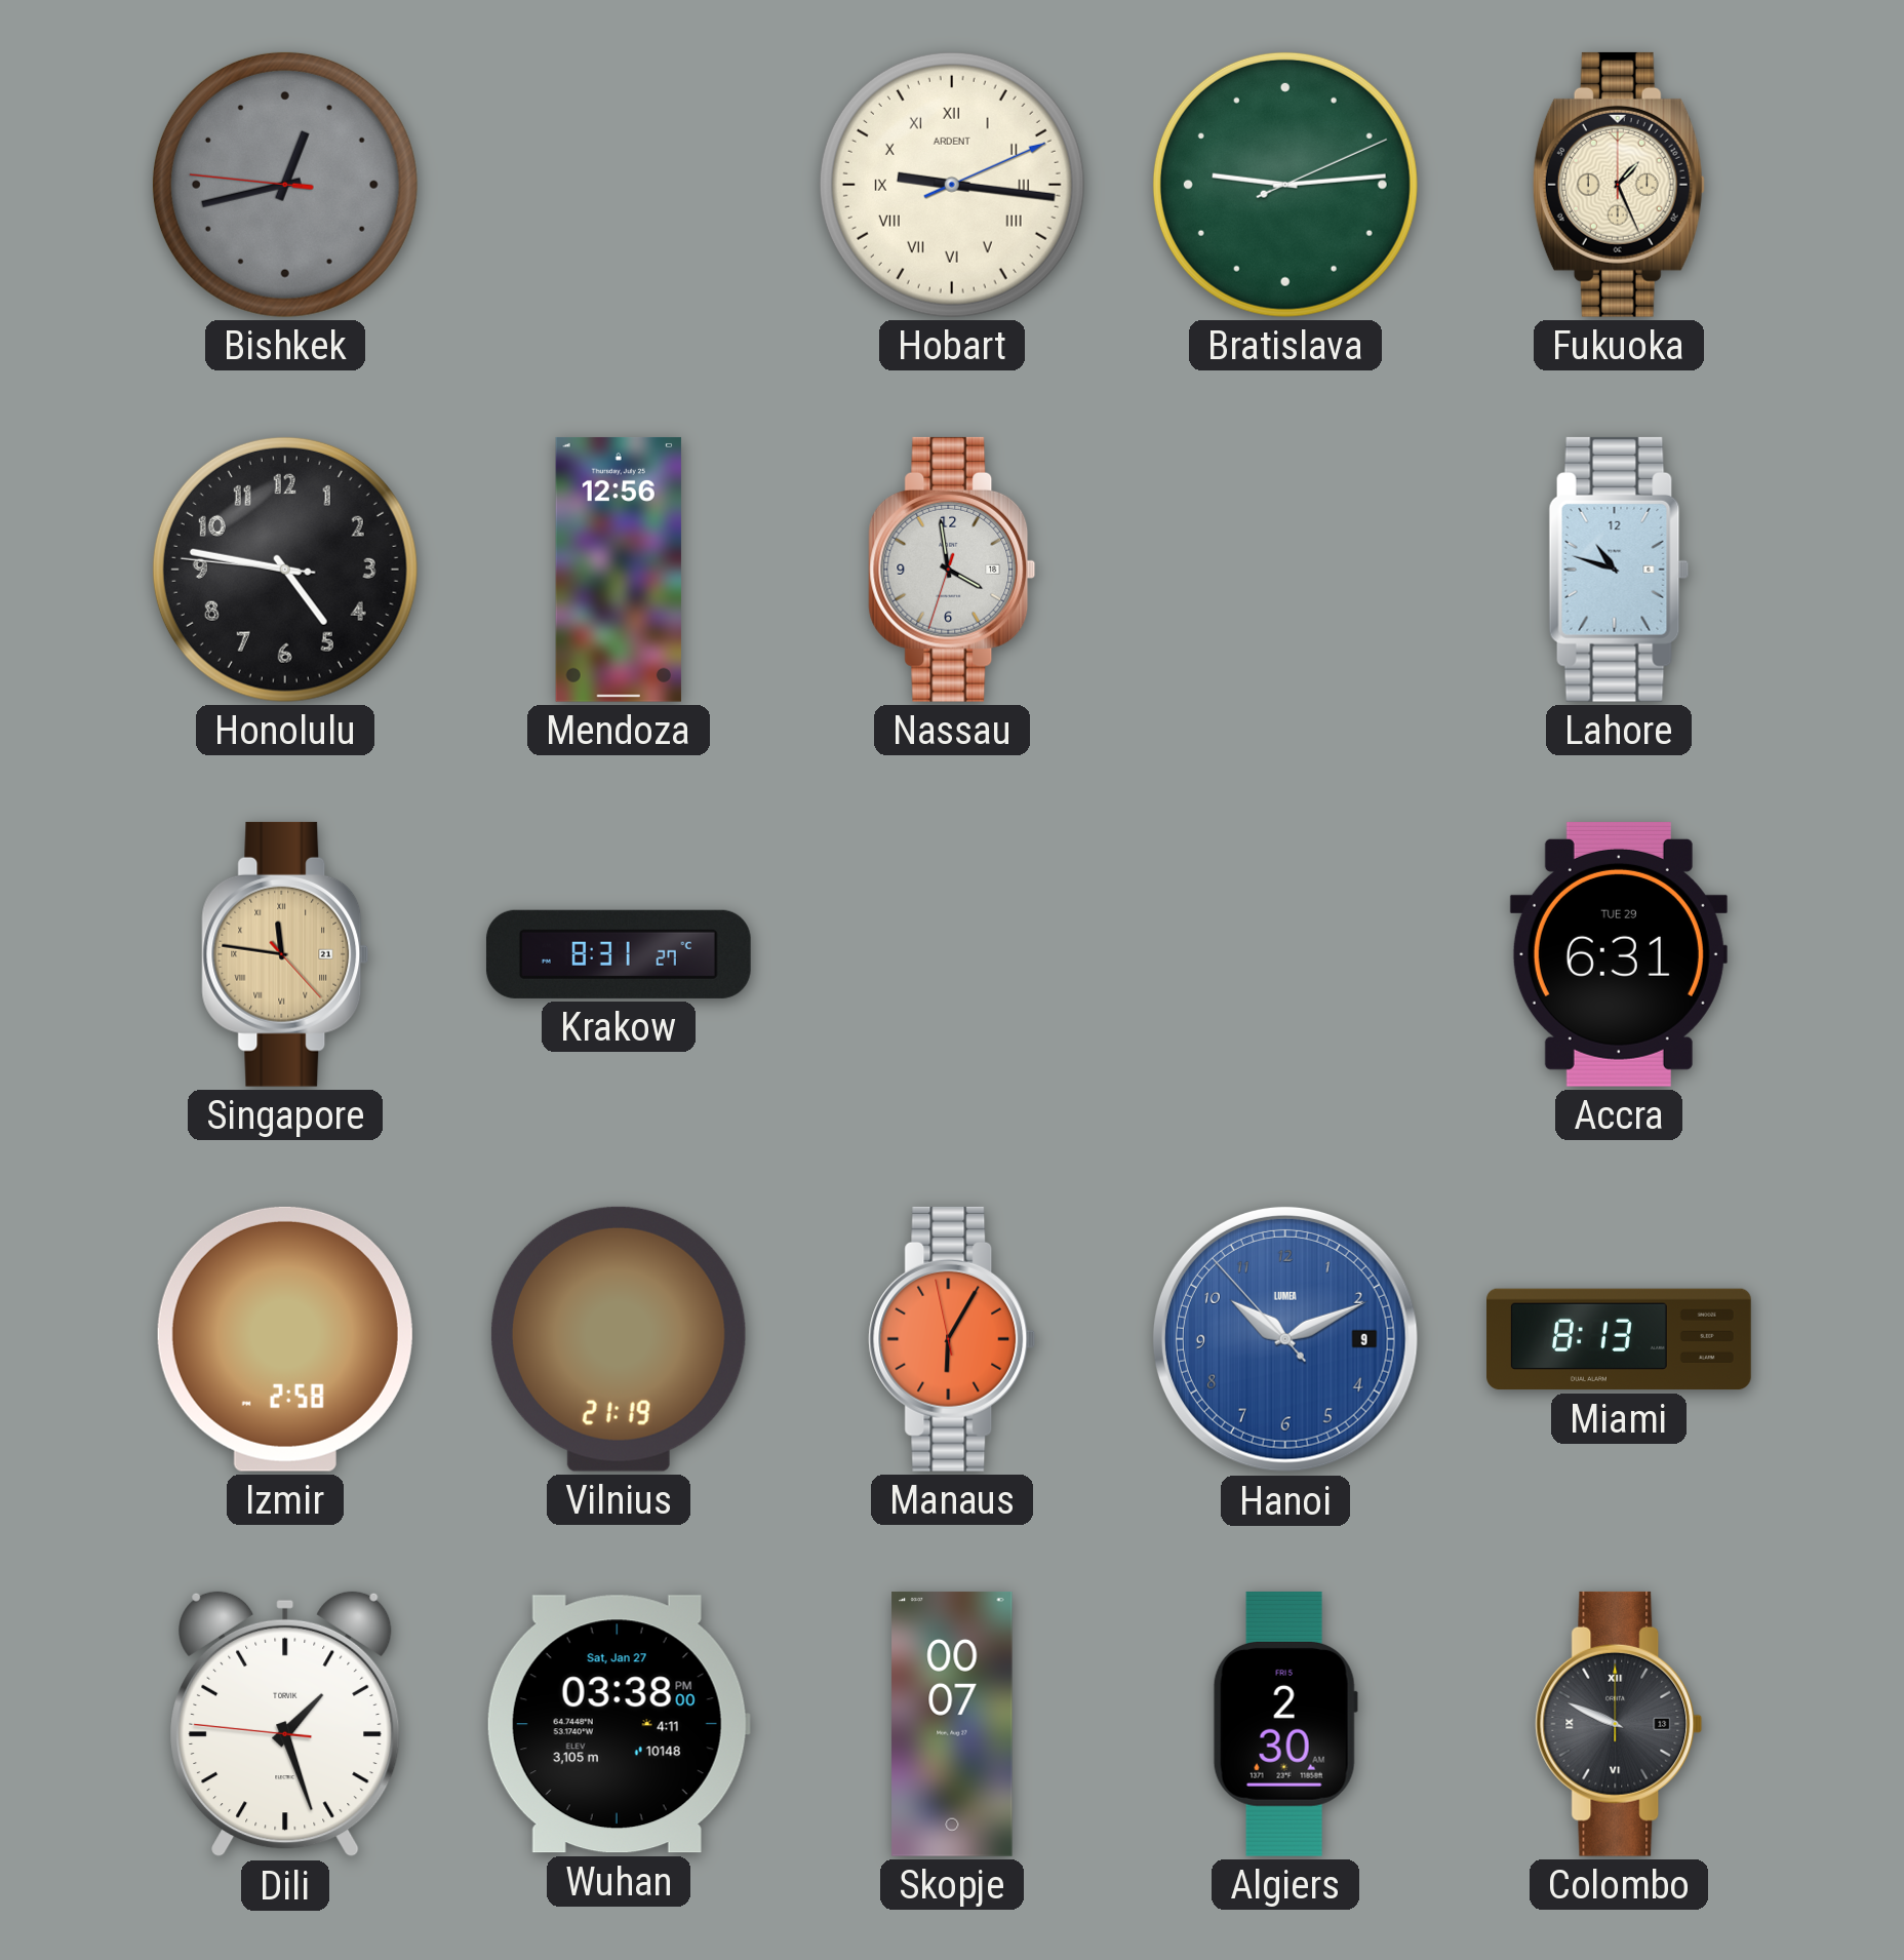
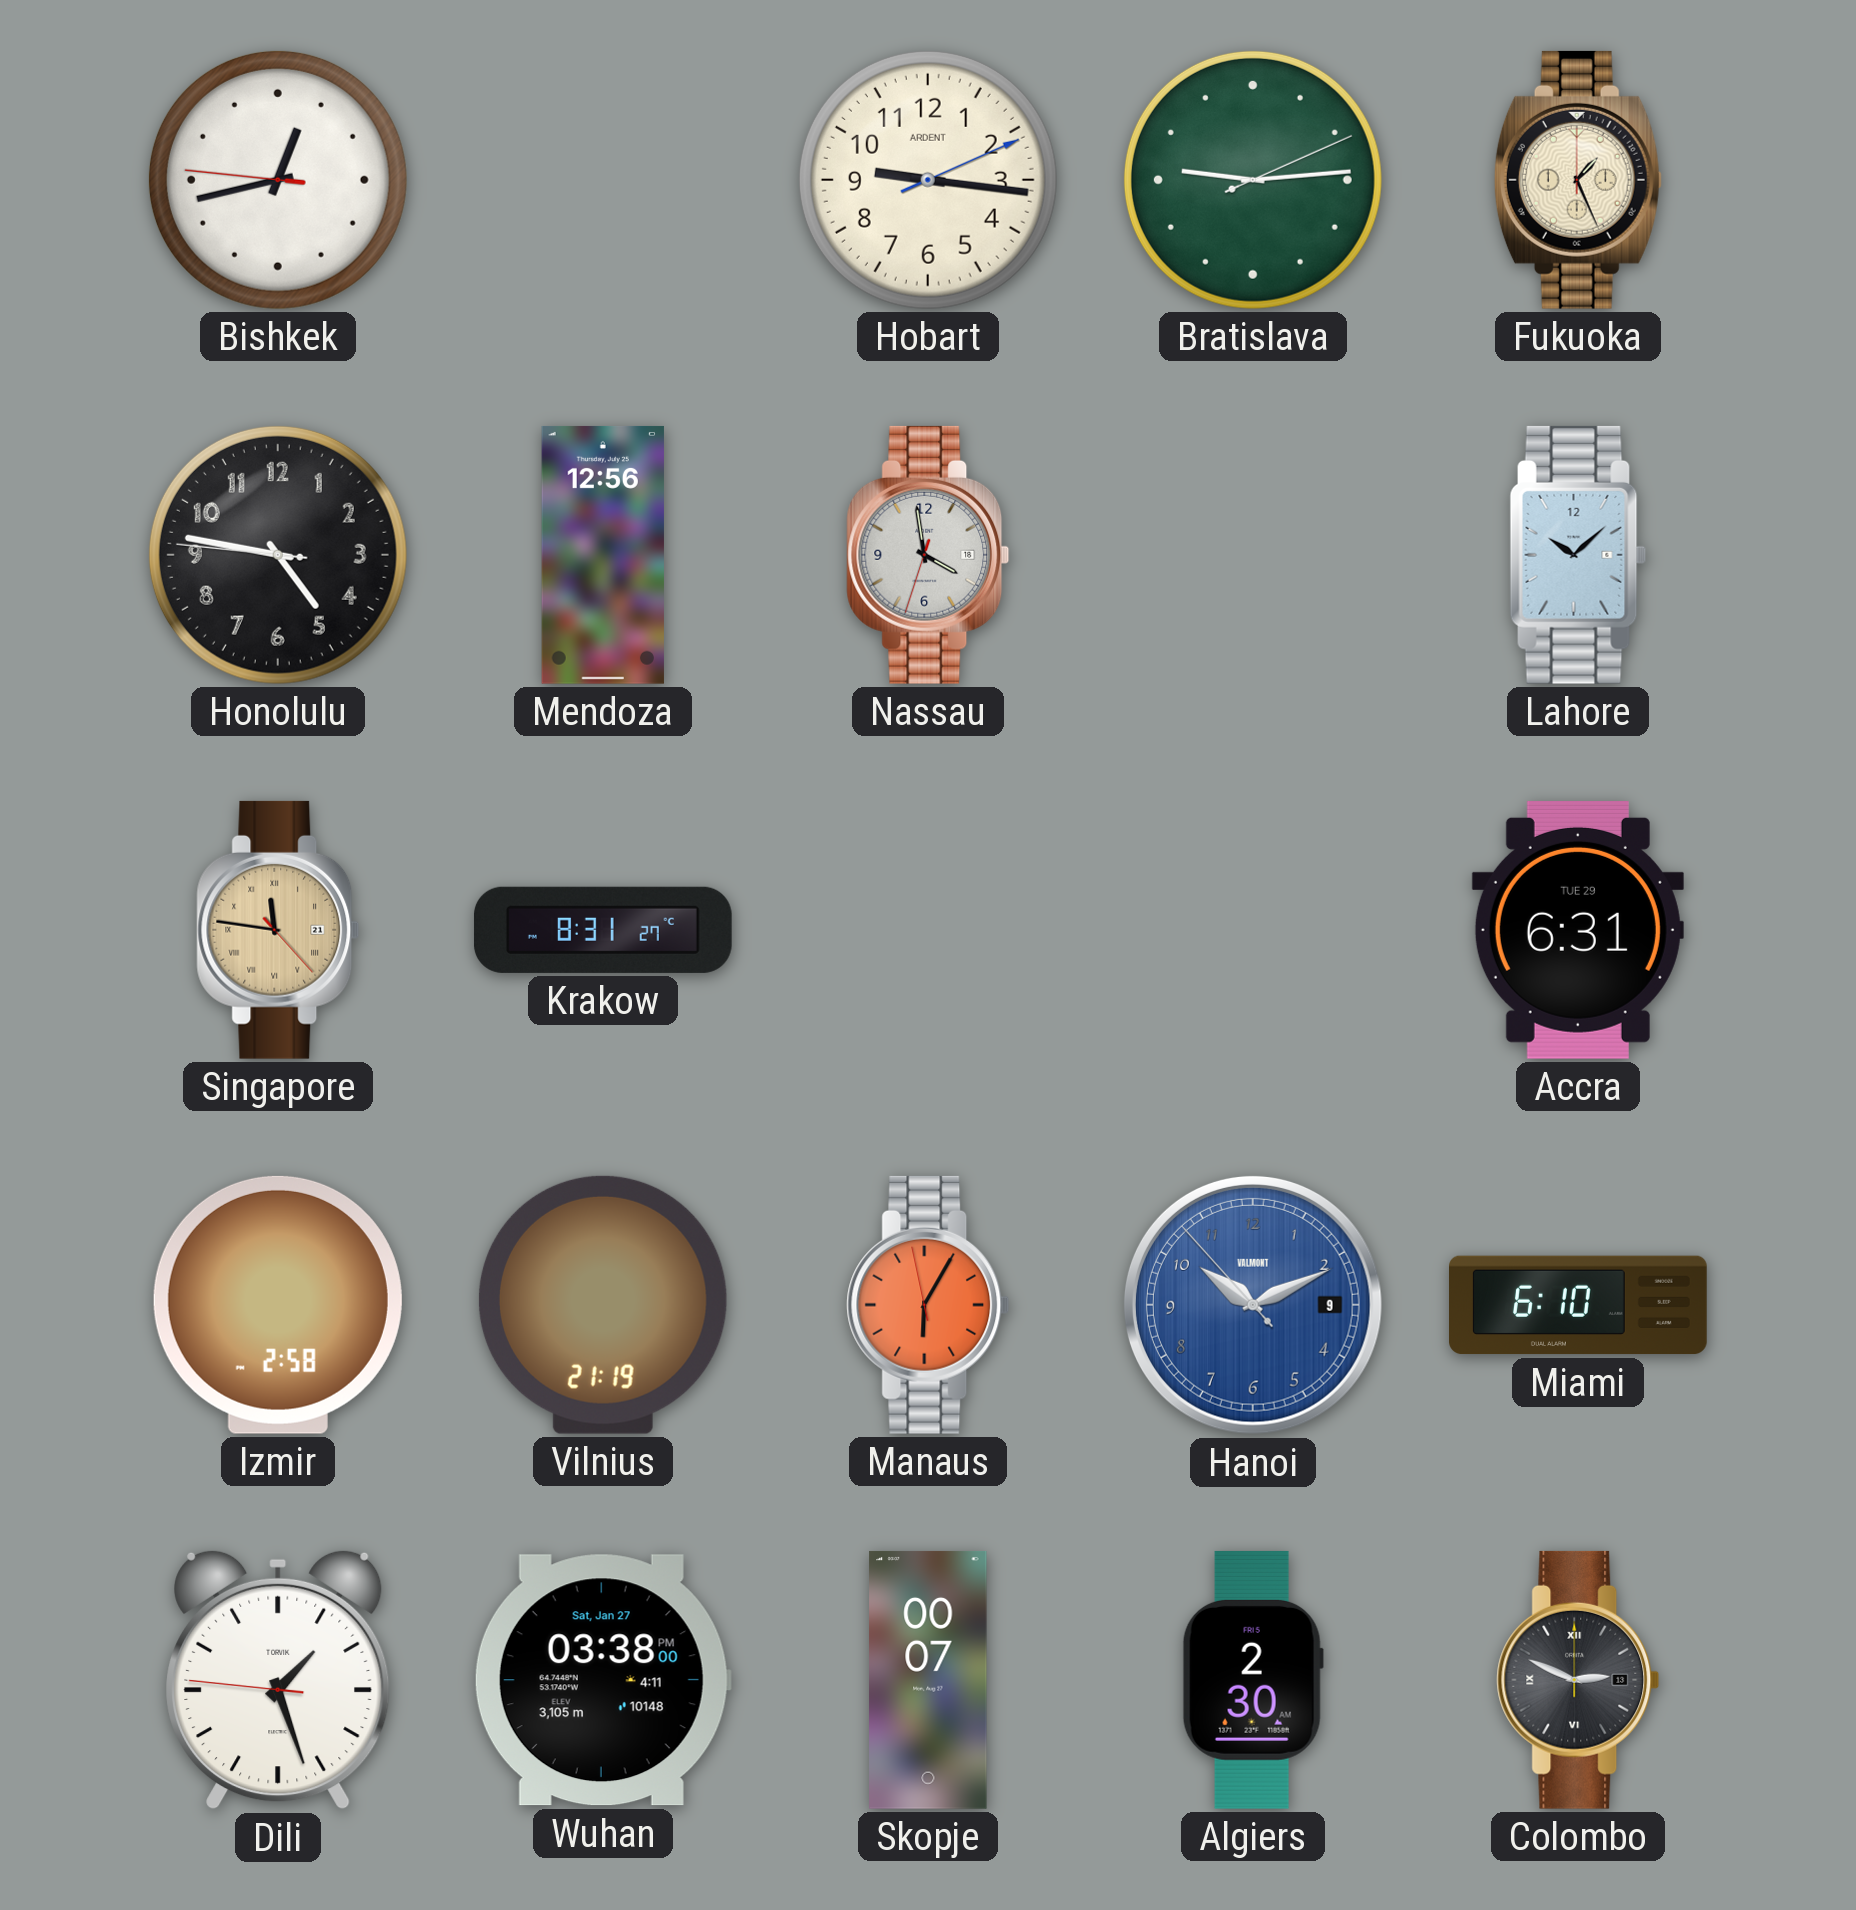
Bishkek dial: grey -> white
Hobart numerals: Roman -> Arabic
Lahore: 10:48 -> 10:08
Hanoi brand: LUMEA -> VALMONT
Miami: 8:13 -> 6:10
Colombo: 9:49 -> 2:49
